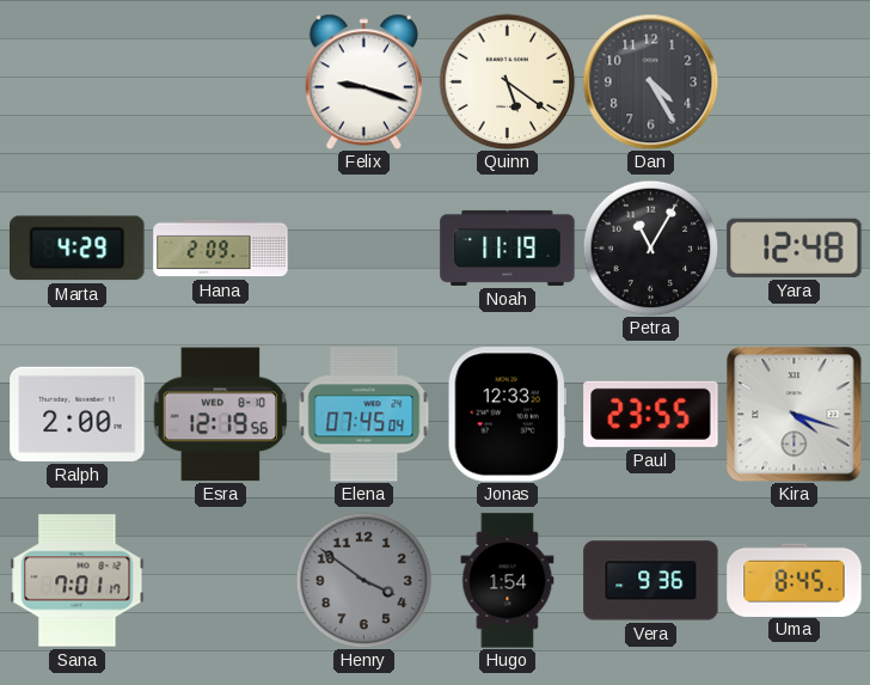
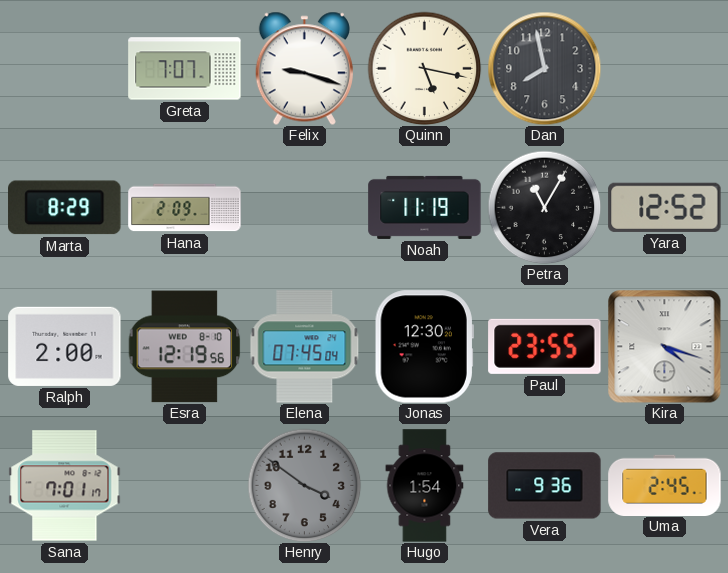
Greta: none -> 7:07
Quinn: 5:21 -> 5:17
Dan: 4:25 -> 7:58
Marta: 4:29 -> 8:29
Yara: 12:48 -> 12:52
Jonas: 12:33 -> 12:30
Uma: 8:45 -> 2:45
